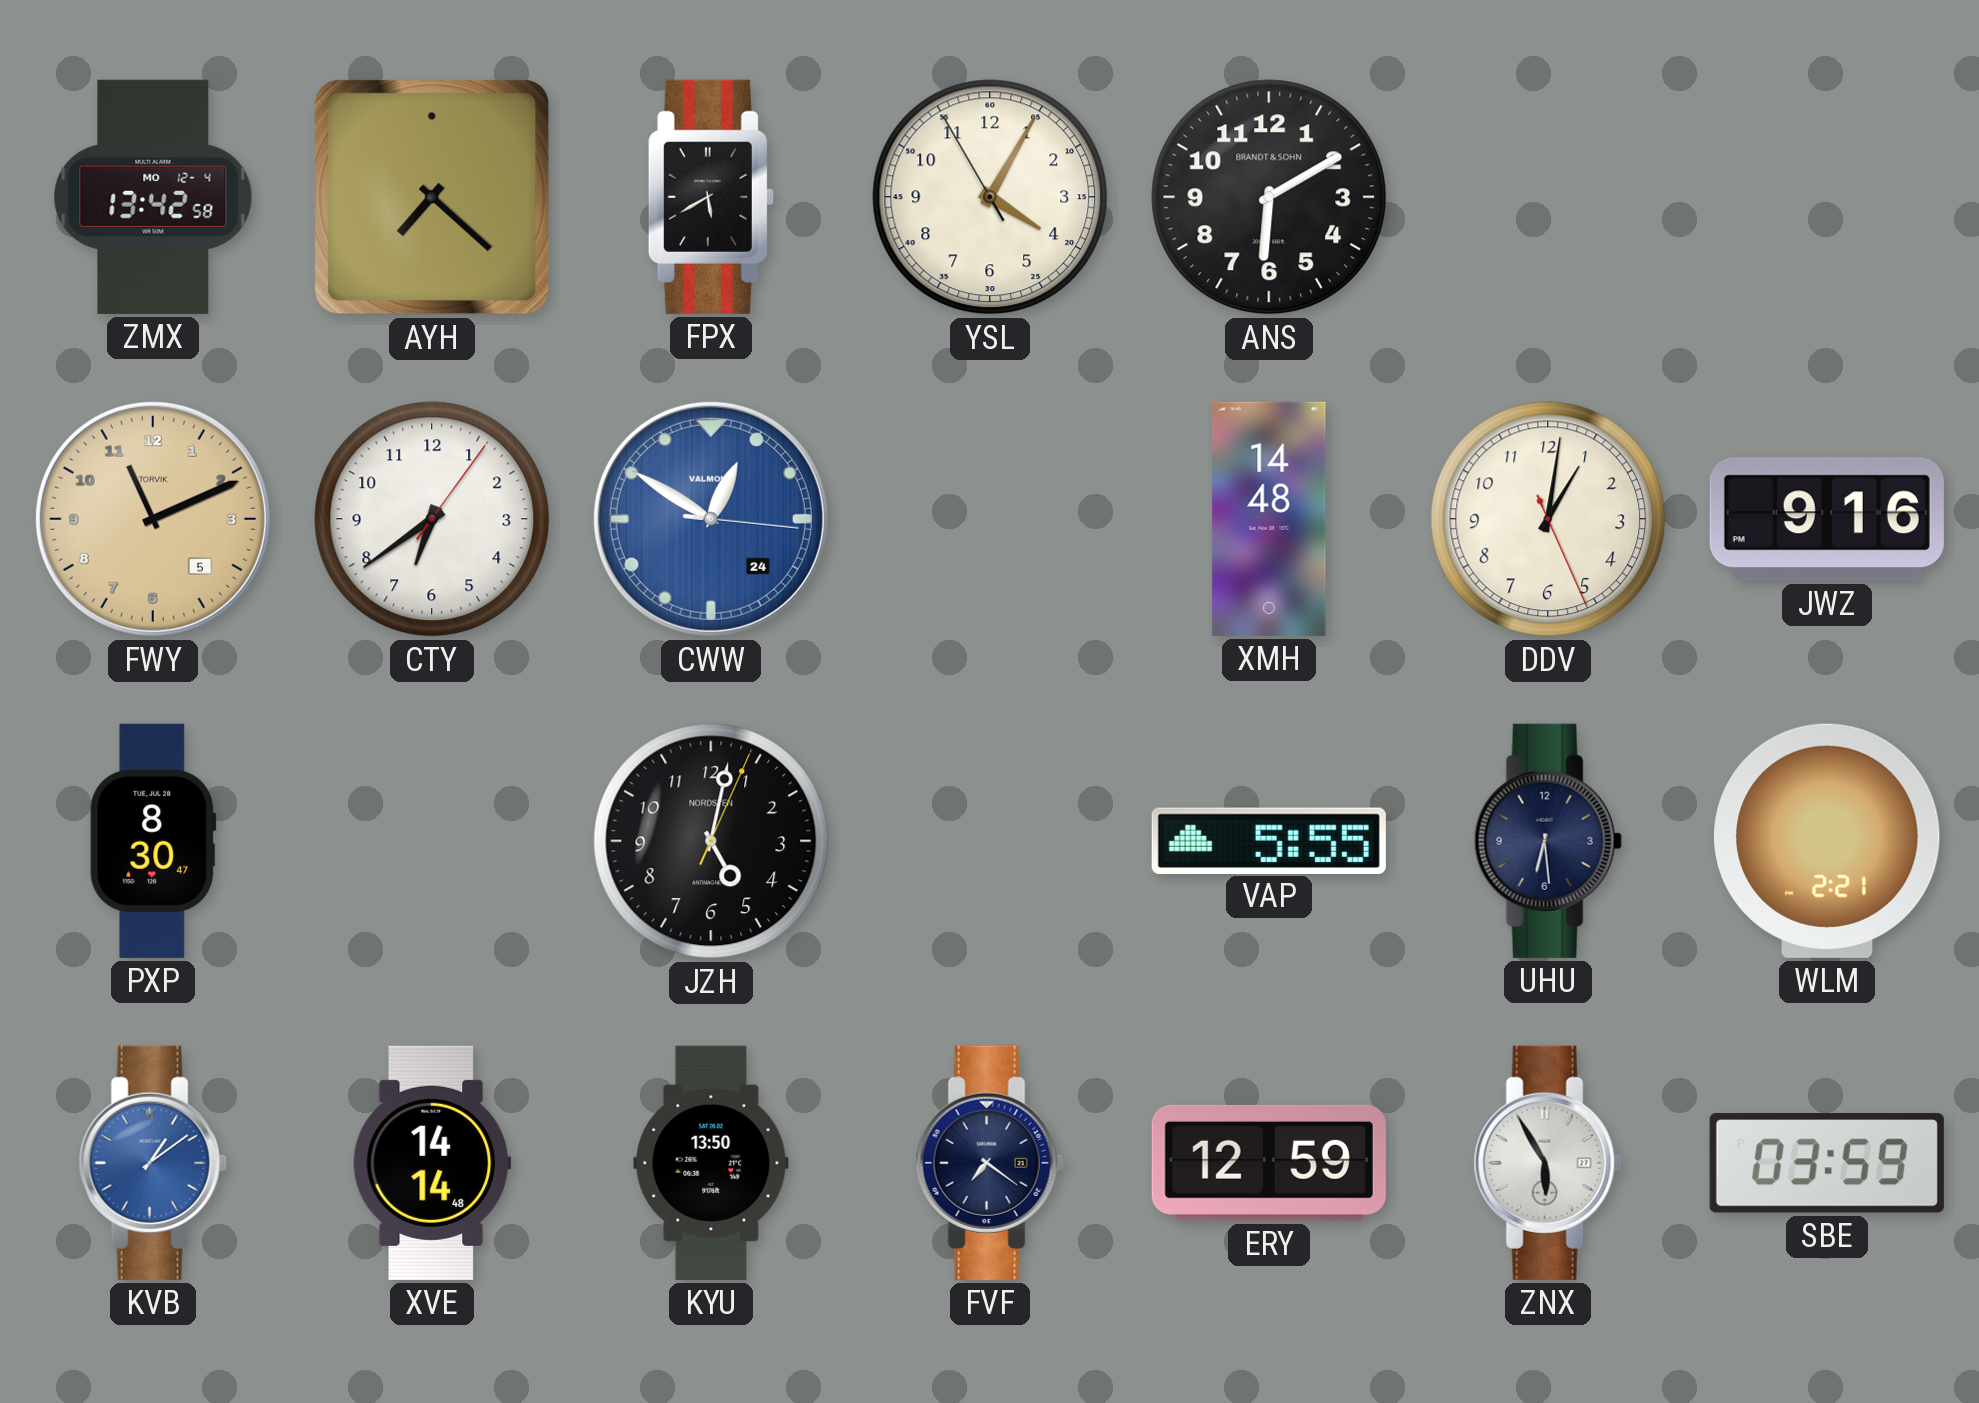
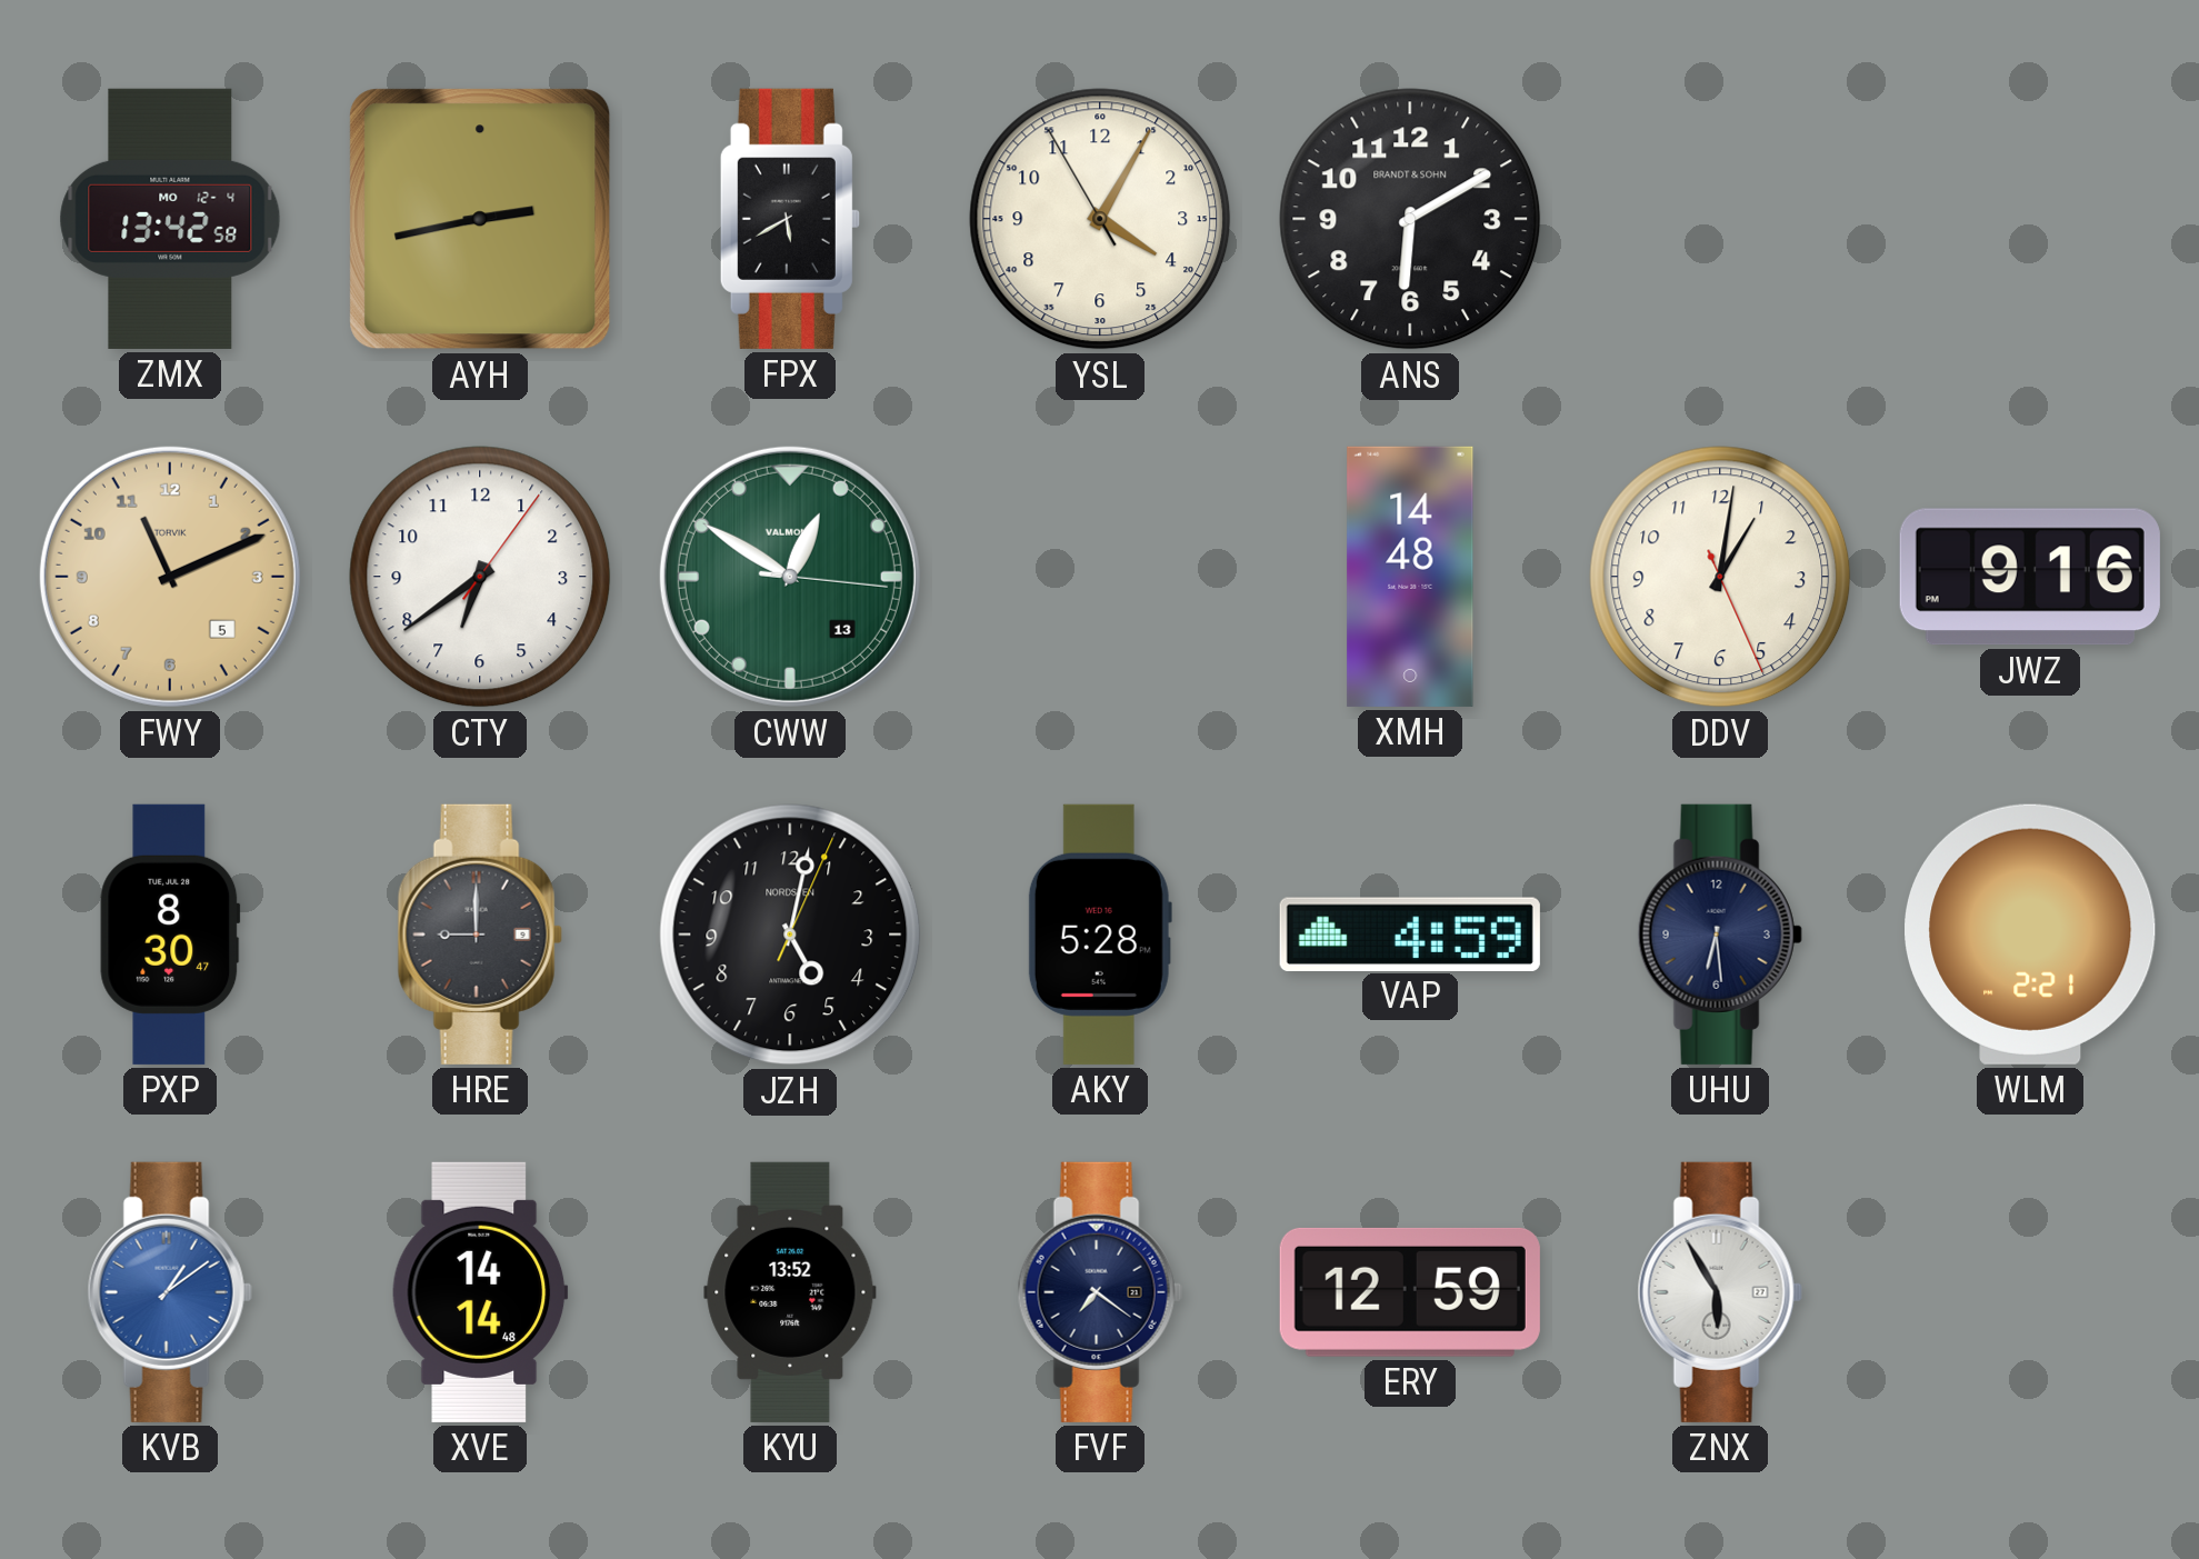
AYH: 7:22 -> 2:43
CWW date: 24 -> 13
CWW dial: blue -> green
HRE: none -> 9:00
AKY: none -> 5:28
VAP: 5:55 -> 4:59
KYU: 13:50 -> 13:52
SBE: 03:59 -> none
